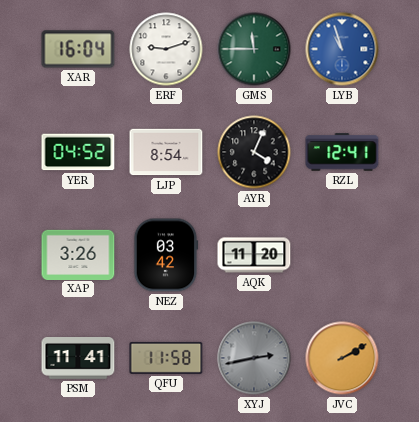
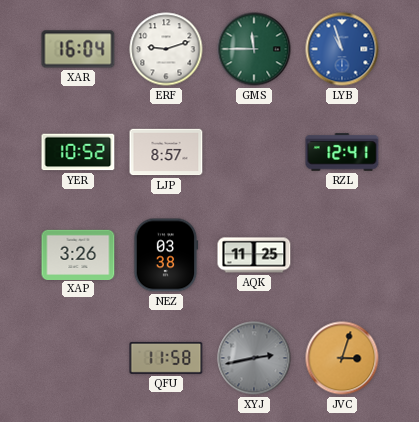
YER: 04:52 -> 10:52
LJP: 8:54 -> 8:57
AYR: 4:04 -> none
NEZ: 03:42 -> 03:38
AQK: 11:20 -> 11:25
PSM: 11:41 -> none
JVC: 2:10 -> 3:03
